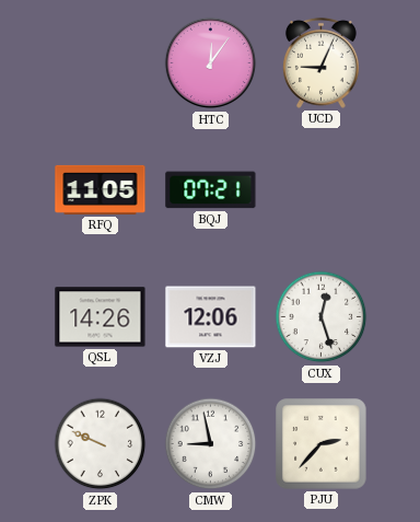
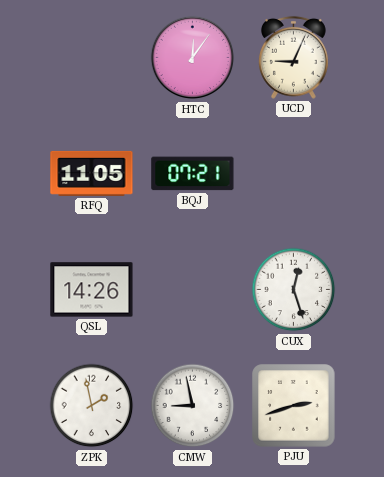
VZJ: 12:06 -> none
ZPK: 9:49 -> 1:58
PJU: 2:37 -> 2:42
